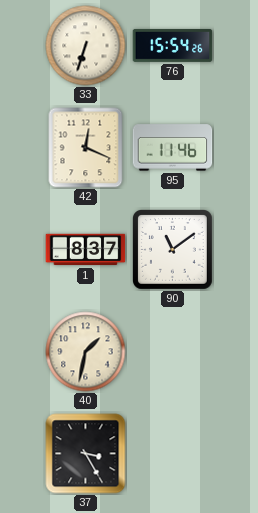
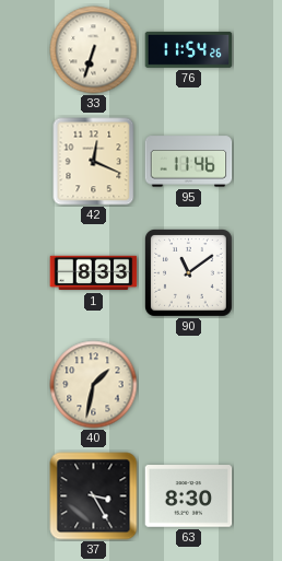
76: 15:54 -> 11:54
1: 8:37 -> 8:33
63: none -> 8:30
